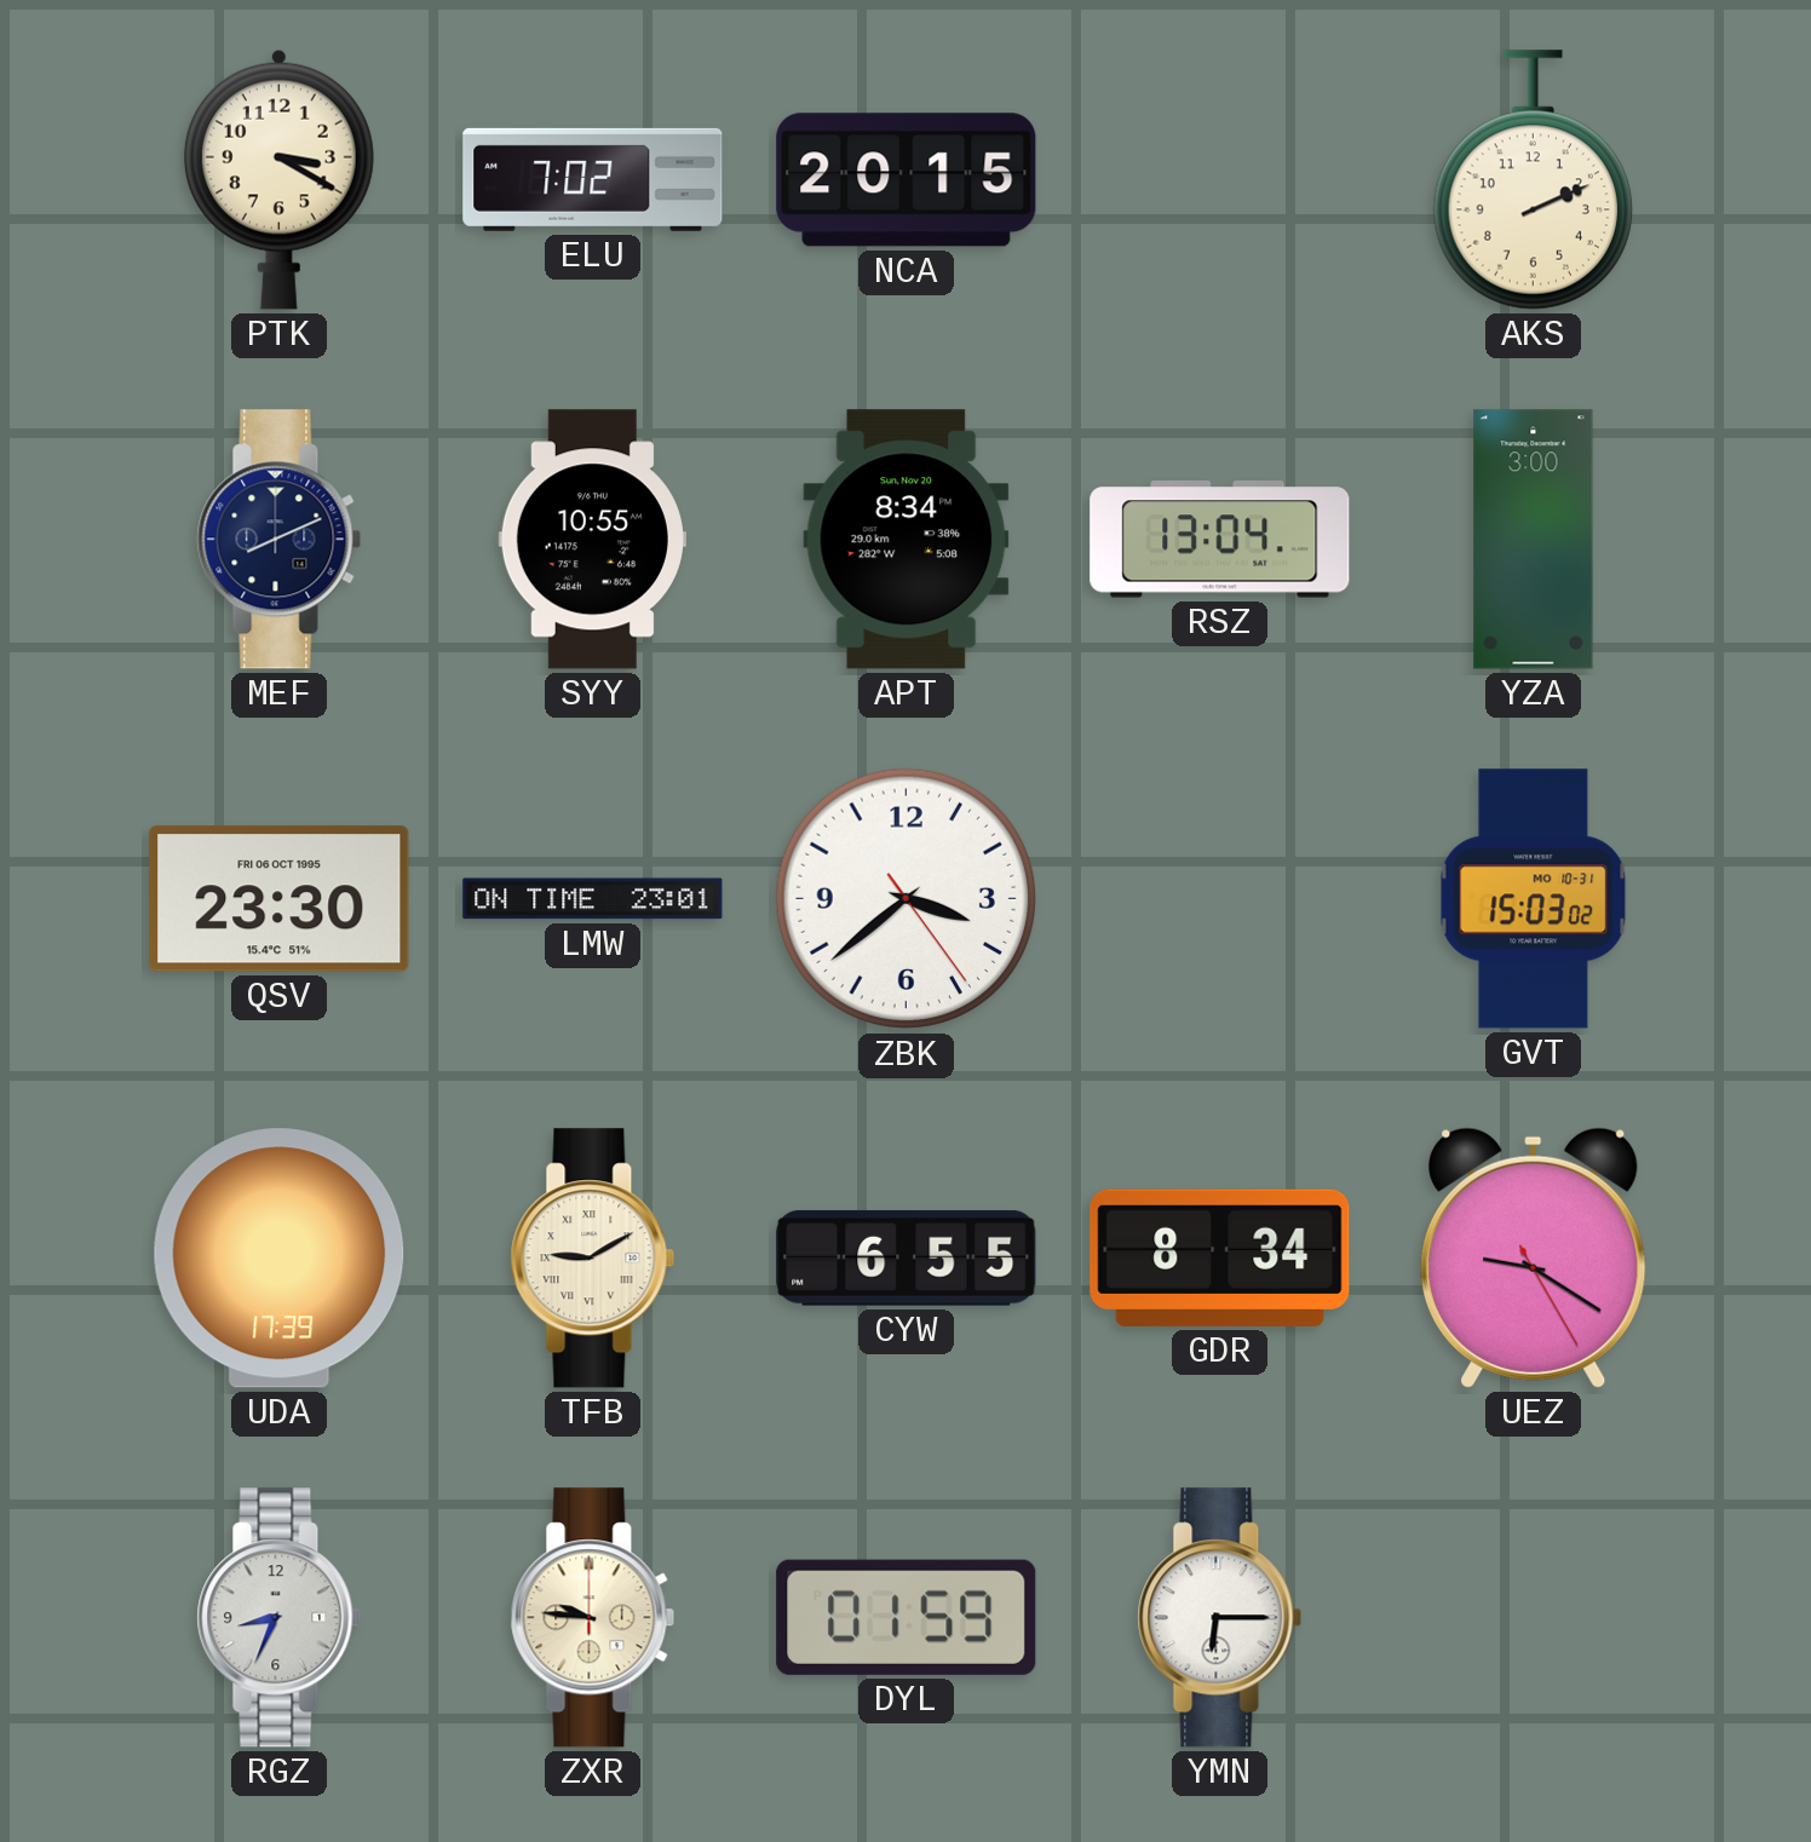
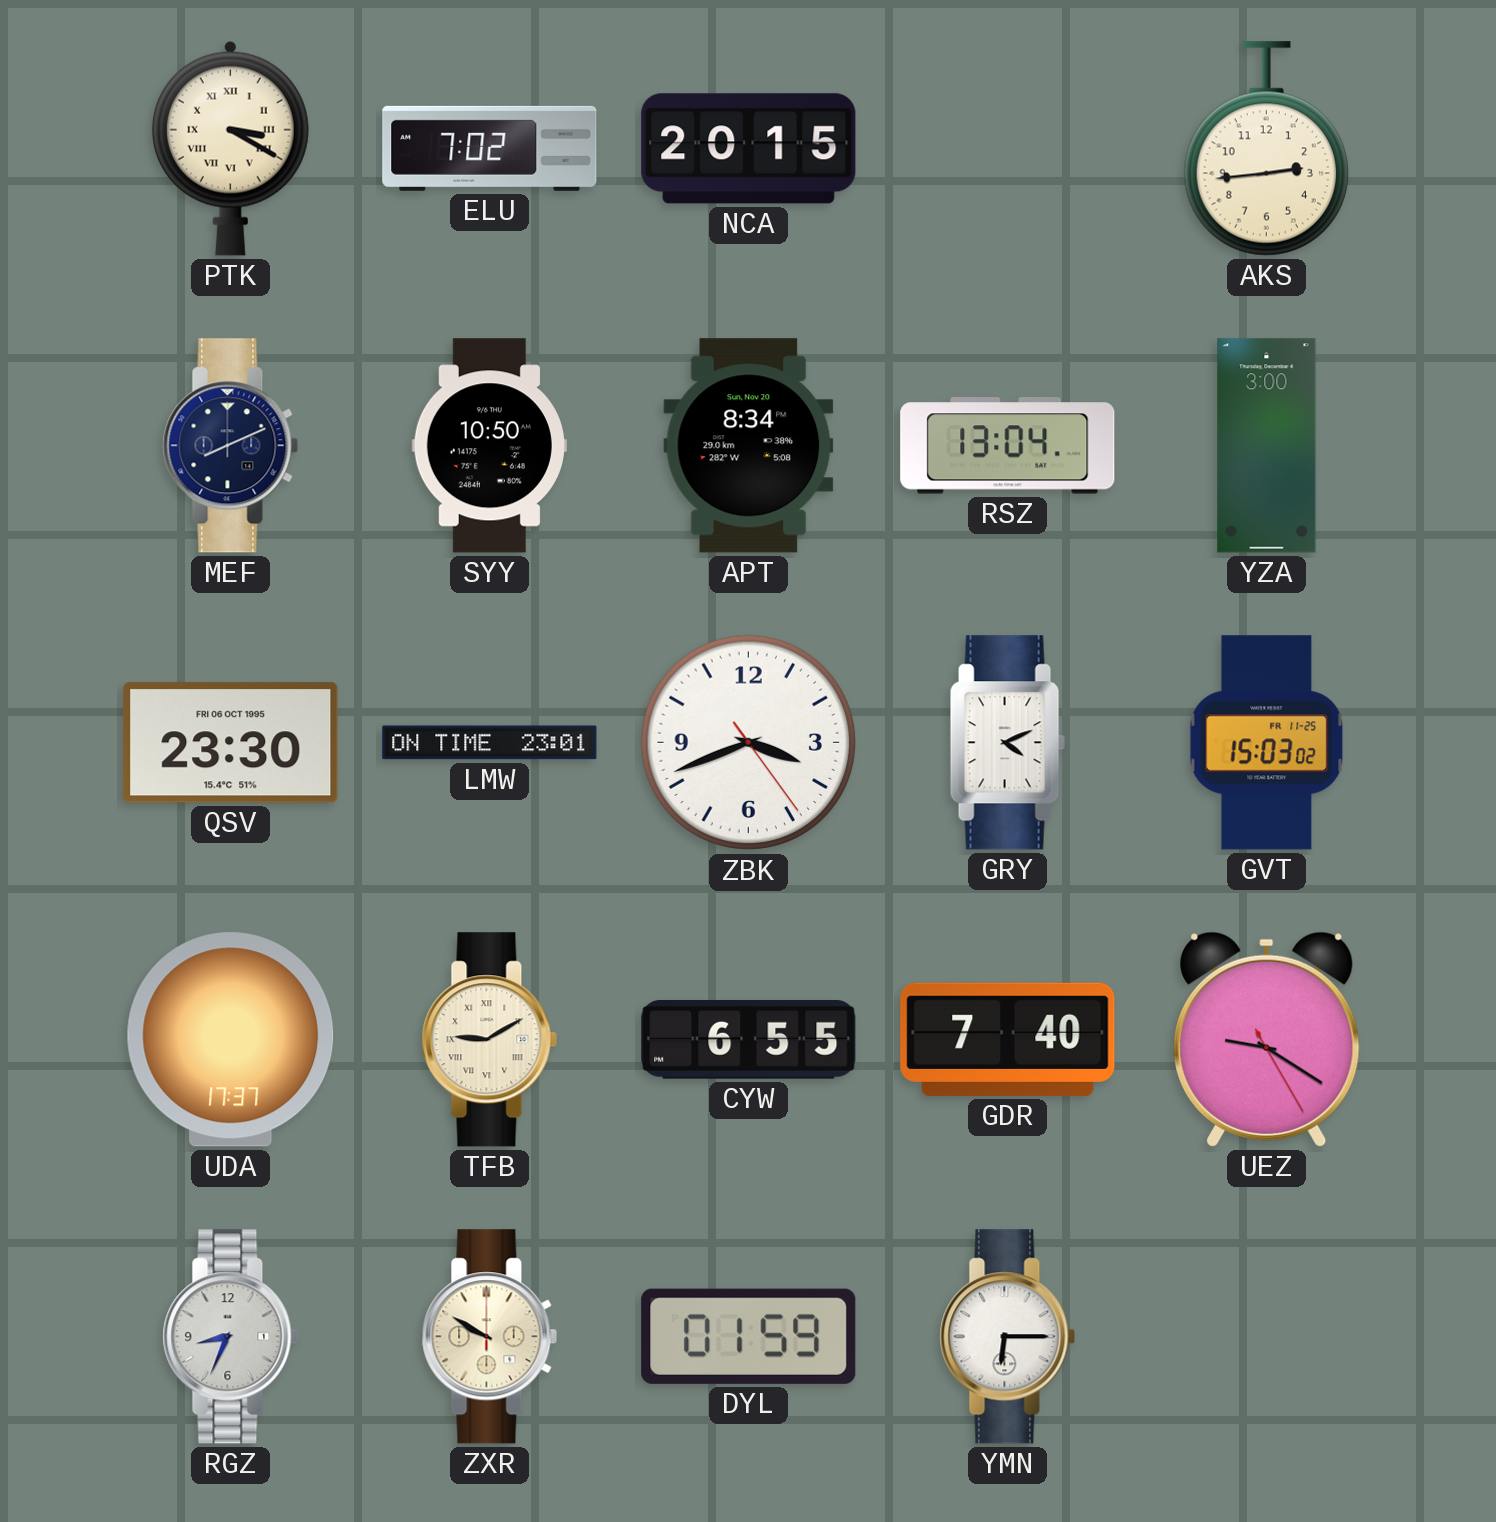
PTK numerals: Arabic -> Roman
AKS: 2:11 -> 2:44
SYY: 10:55 -> 10:50
ZBK: 3:38 -> 3:41
GRY: none -> 4:11
GVT date: MO 10-31 -> FR 11-25
UDA: 17:39 -> 17:37
GDR: 8:34 -> 7:40
ZXR: 9:46 -> 9:50
